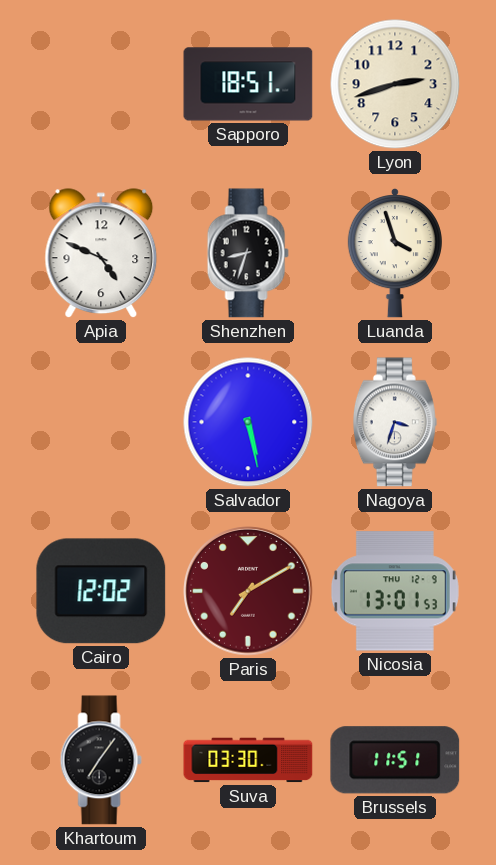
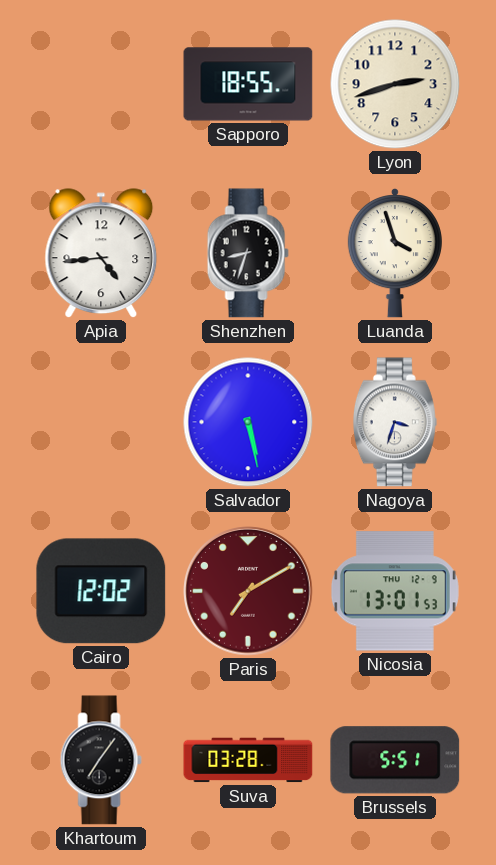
Sapporo: 18:51 -> 18:55
Apia: 4:49 -> 4:44
Suva: 03:30 -> 03:28
Brussels: 11:51 -> 5:51
